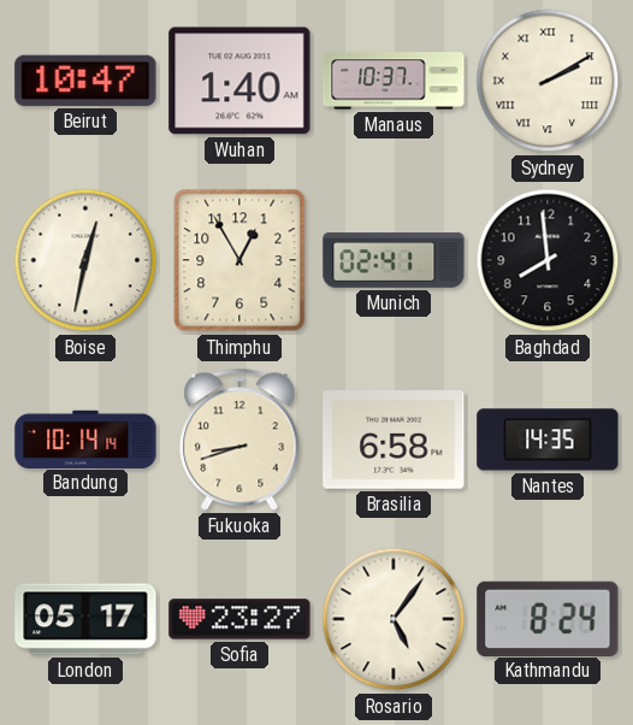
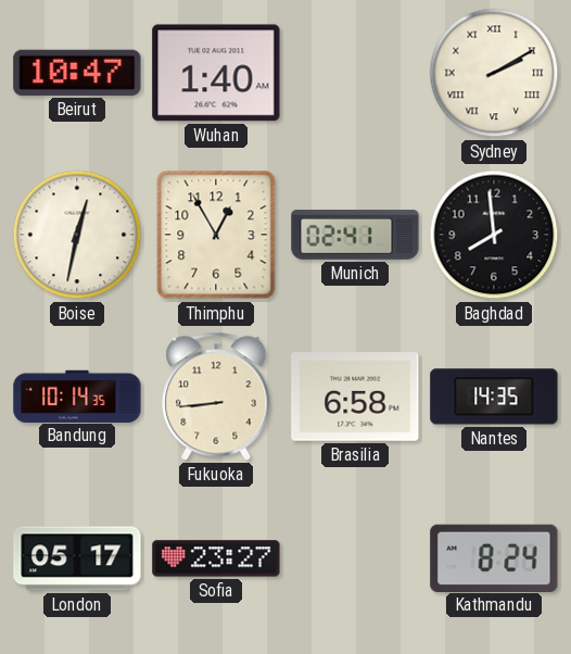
Manaus: 10:37 -> none
Bandung: 10:14:14 -> 10:14:35
Fukuoka: 8:42 -> 8:44
Rosario: 5:06 -> none
